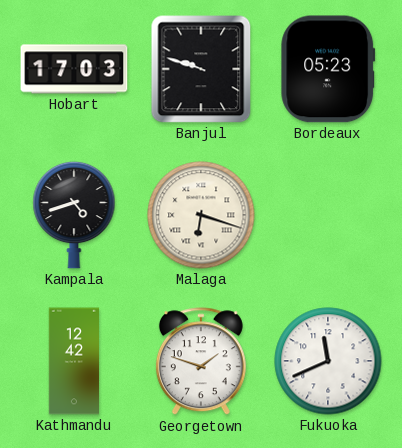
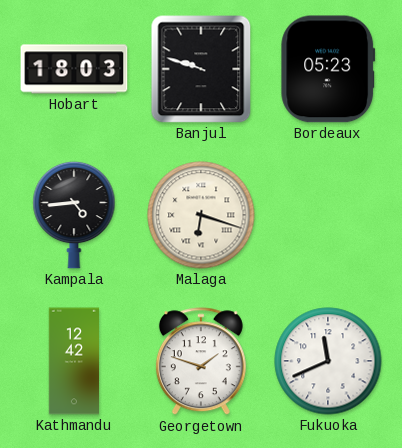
Hobart: 17:03 -> 18:03
Kampala: 4:42 -> 4:44
